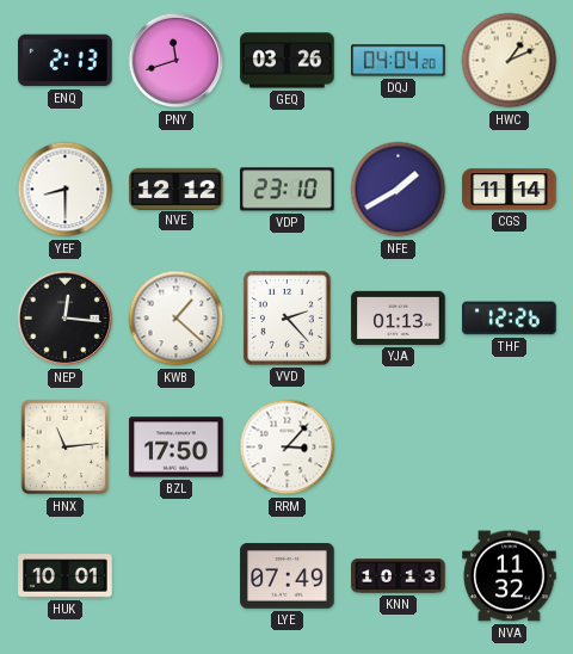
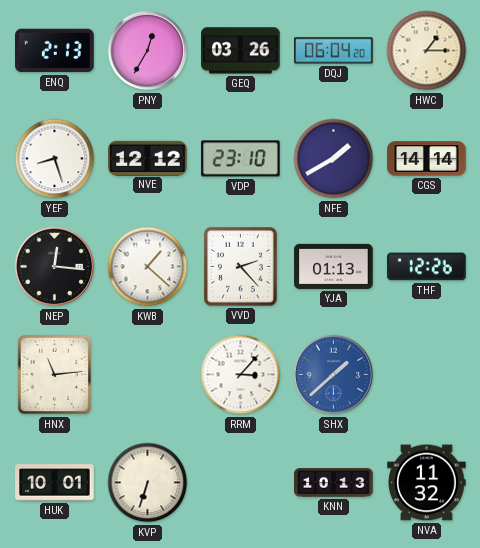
PNY: 11:42 -> 12:35
DQJ: 04:04 -> 06:04
HWC: 1:11 -> 1:15
YEF: 8:30 -> 8:27
CGS: 11:14 -> 14:14
BZL: 17:50 -> none
SHX: none -> 1:38
KVP: none -> 6:33
LYE: 07:49 -> none
